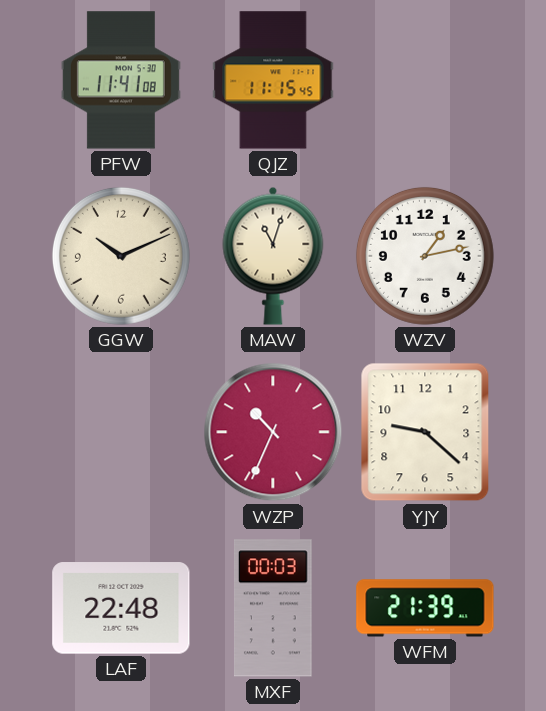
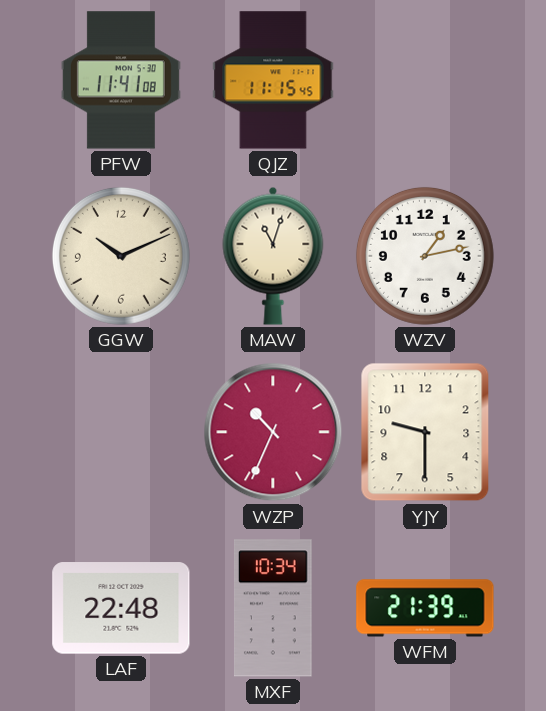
YJY: 9:22 -> 9:30
MXF: 00:03 -> 10:34
